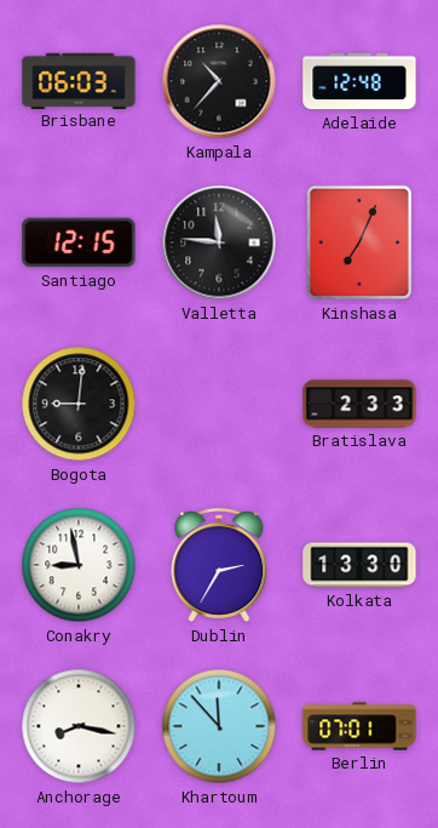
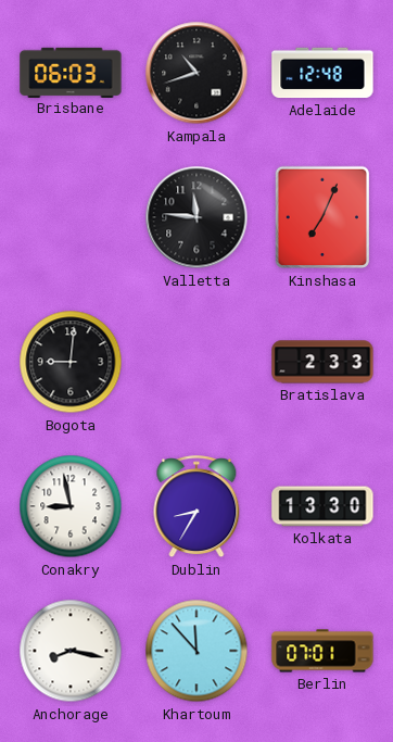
Kampala: 10:37 -> 10:42
Santiago: 12:15 -> none
Dublin: 2:35 -> 8:35
